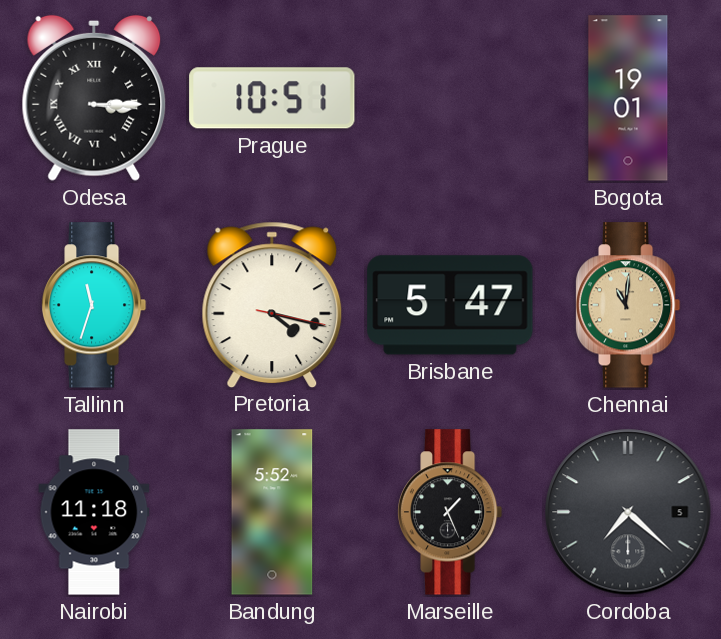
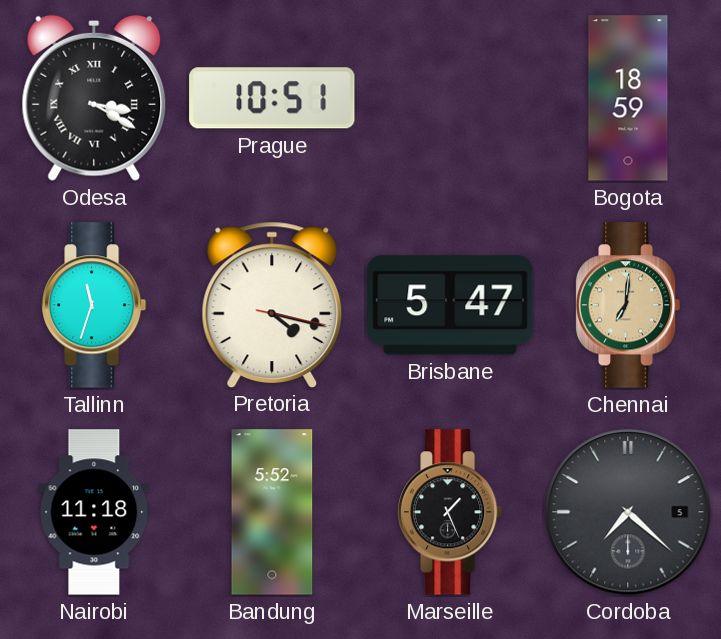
Odesa: 3:15 -> 3:20
Bogota: 19:01 -> 18:59
Chennai: 11:01 -> 7:01
